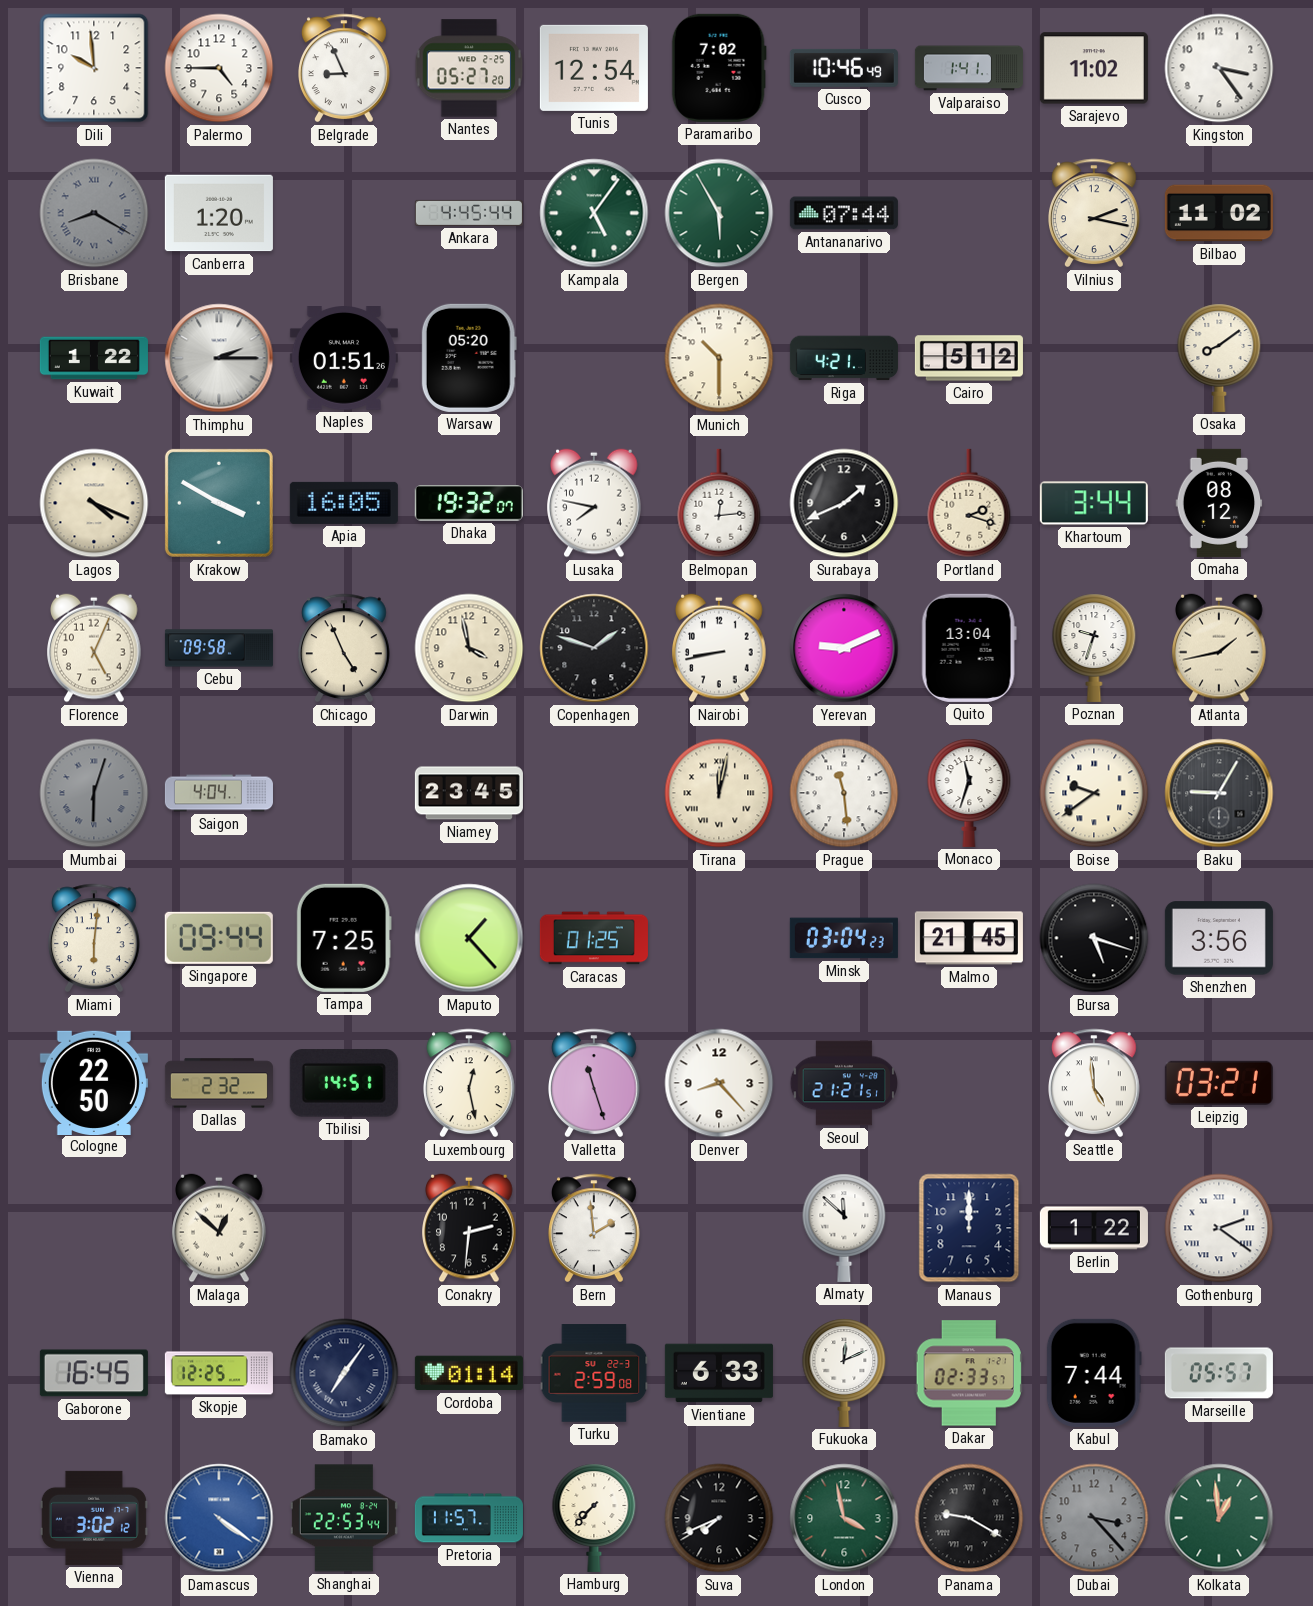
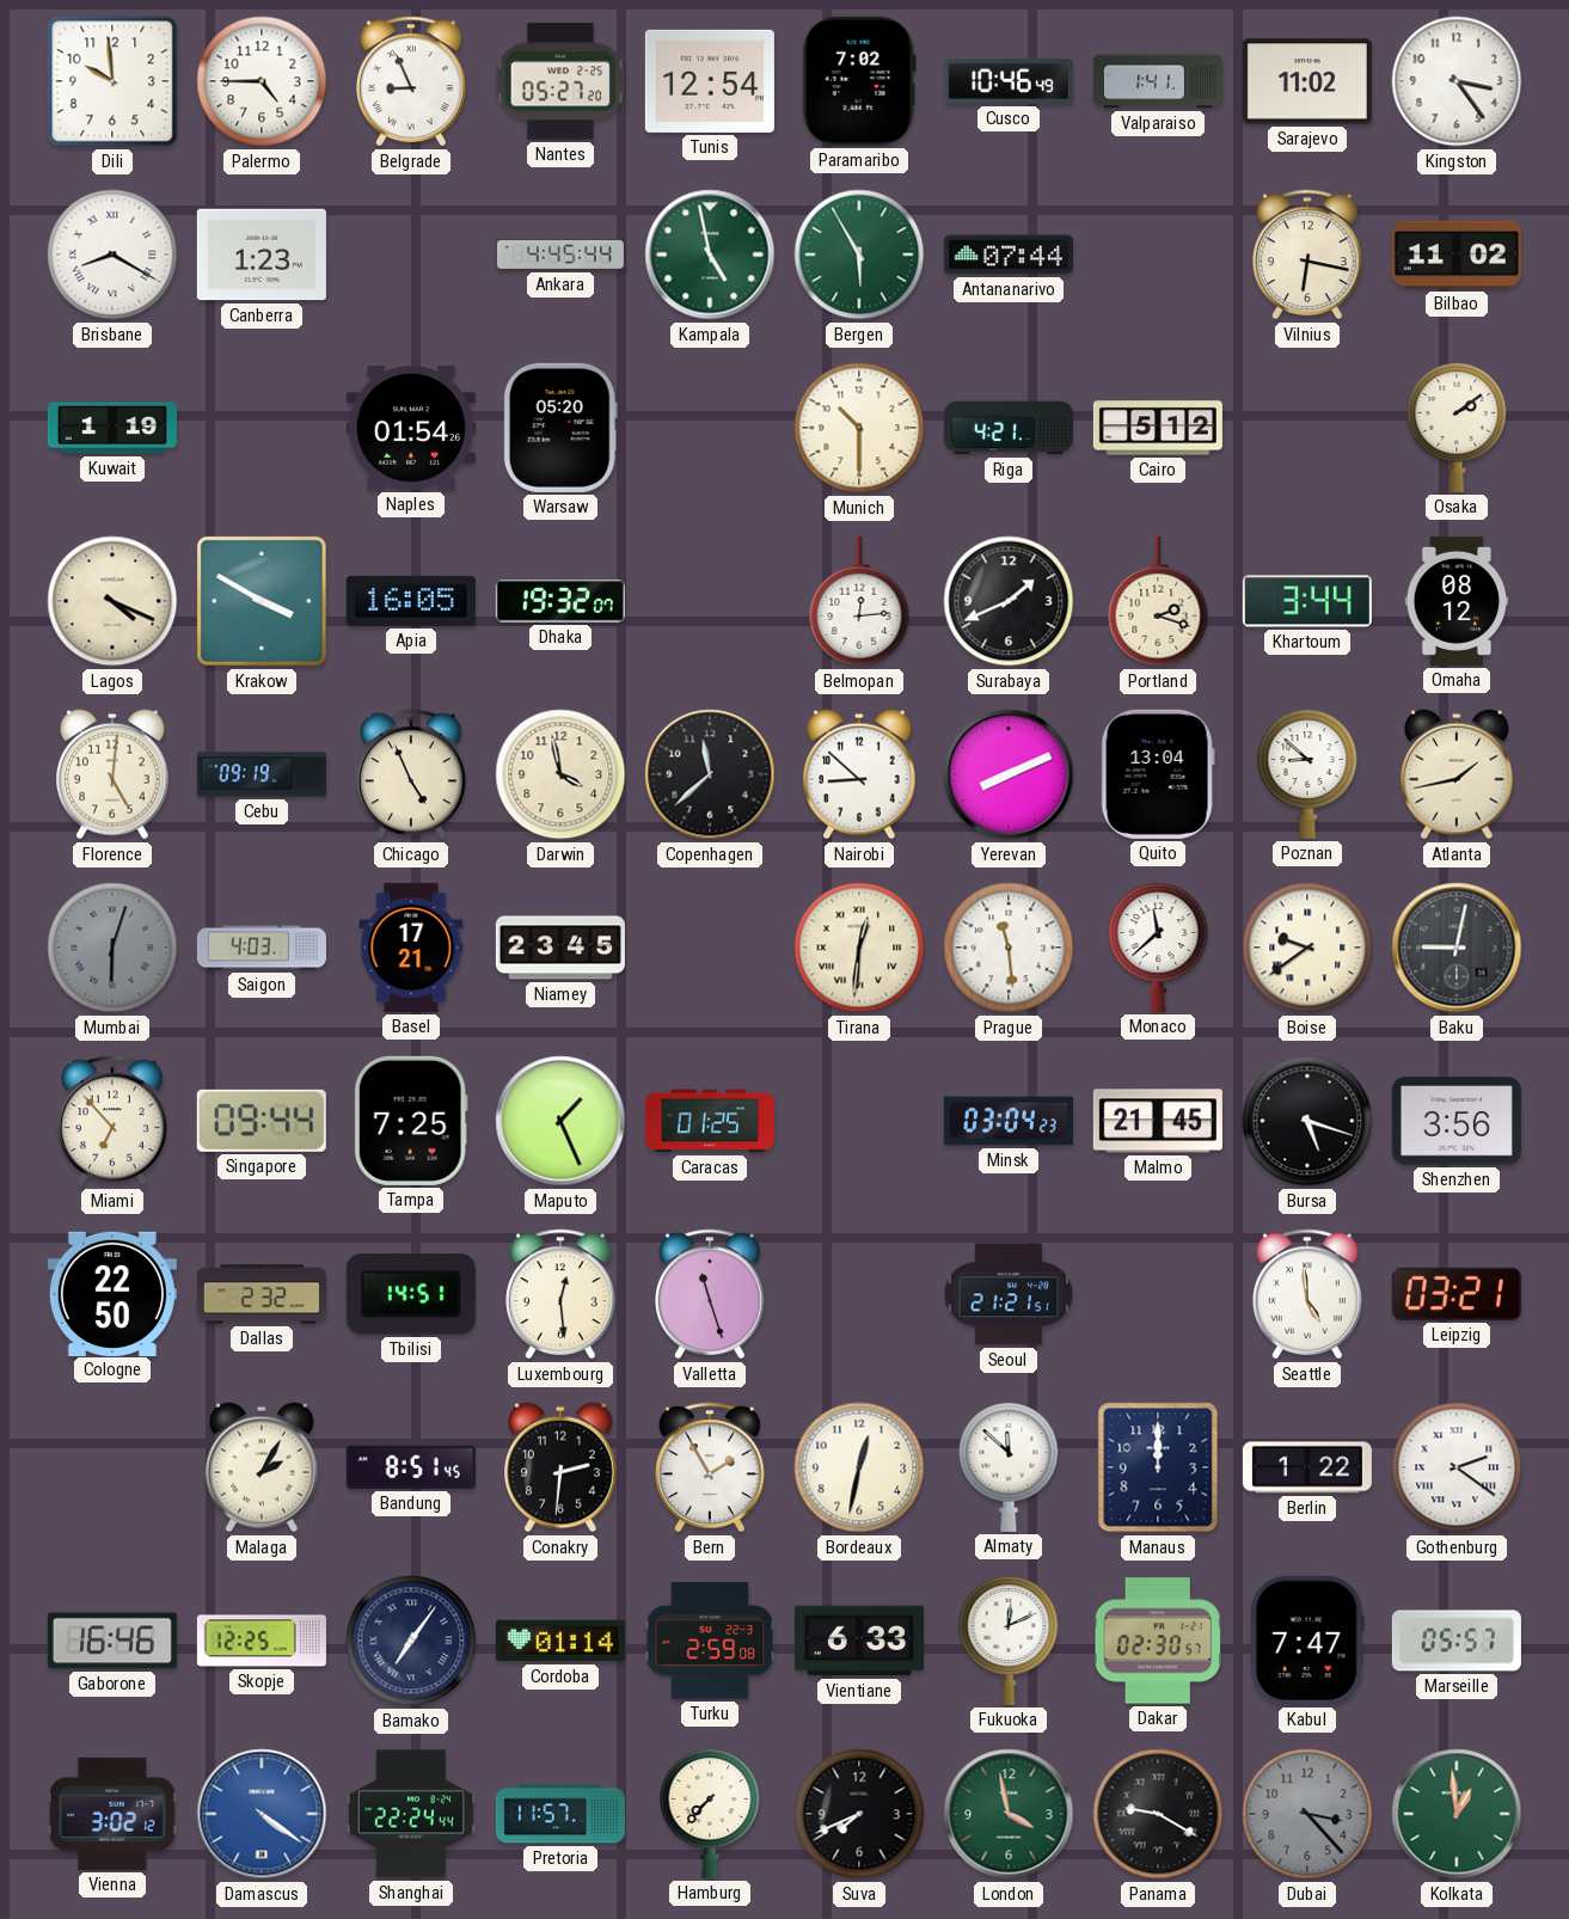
Brisbane dial: grey -> white
Canberra: 1:20 -> 1:23
Kampala: 5:06 -> 4:58
Vilnius: 2:17 -> 6:17
Kuwait: 1:22 -> 1:19
Thimphu: 2:15 -> none
Naples: 01:51 -> 01:54
Osaka: 8:09 -> 2:09
Lusaka: 7:47 -> none
Florence: 5:04 -> 5:01
Cebu: 09:58 -> 09:19
Copenhagen: 1:48 -> 11:38
Nairobi: 8:43 -> 8:52
Yerevan: 9:11 -> 8:11
Poznan: 9:33 -> 8:52
Saigon: 4:04 -> 4:03
Basel: none -> 17:21
Tirana: 12:02 -> 12:31
Monaco: 11:33 -> 11:38
Baku: 9:05 -> 9:02
Miami: 6:01 -> 6:53
Maputo: 1:23 -> 1:26
Luxembourg: 12:28 -> 12:29
Denver: 8:23 -> none
Malaga: 12:52 -> 2:05
Bandung: none -> 8:51
Bern: 1:59 -> 1:55
Bordeaux: none -> 12:32
Gaborone: 16:45 -> 16:46
Dakar: 02:33 -> 02:30
Kabul: 7:44 -> 7:47
Shanghai: 22:53 -> 22:24
